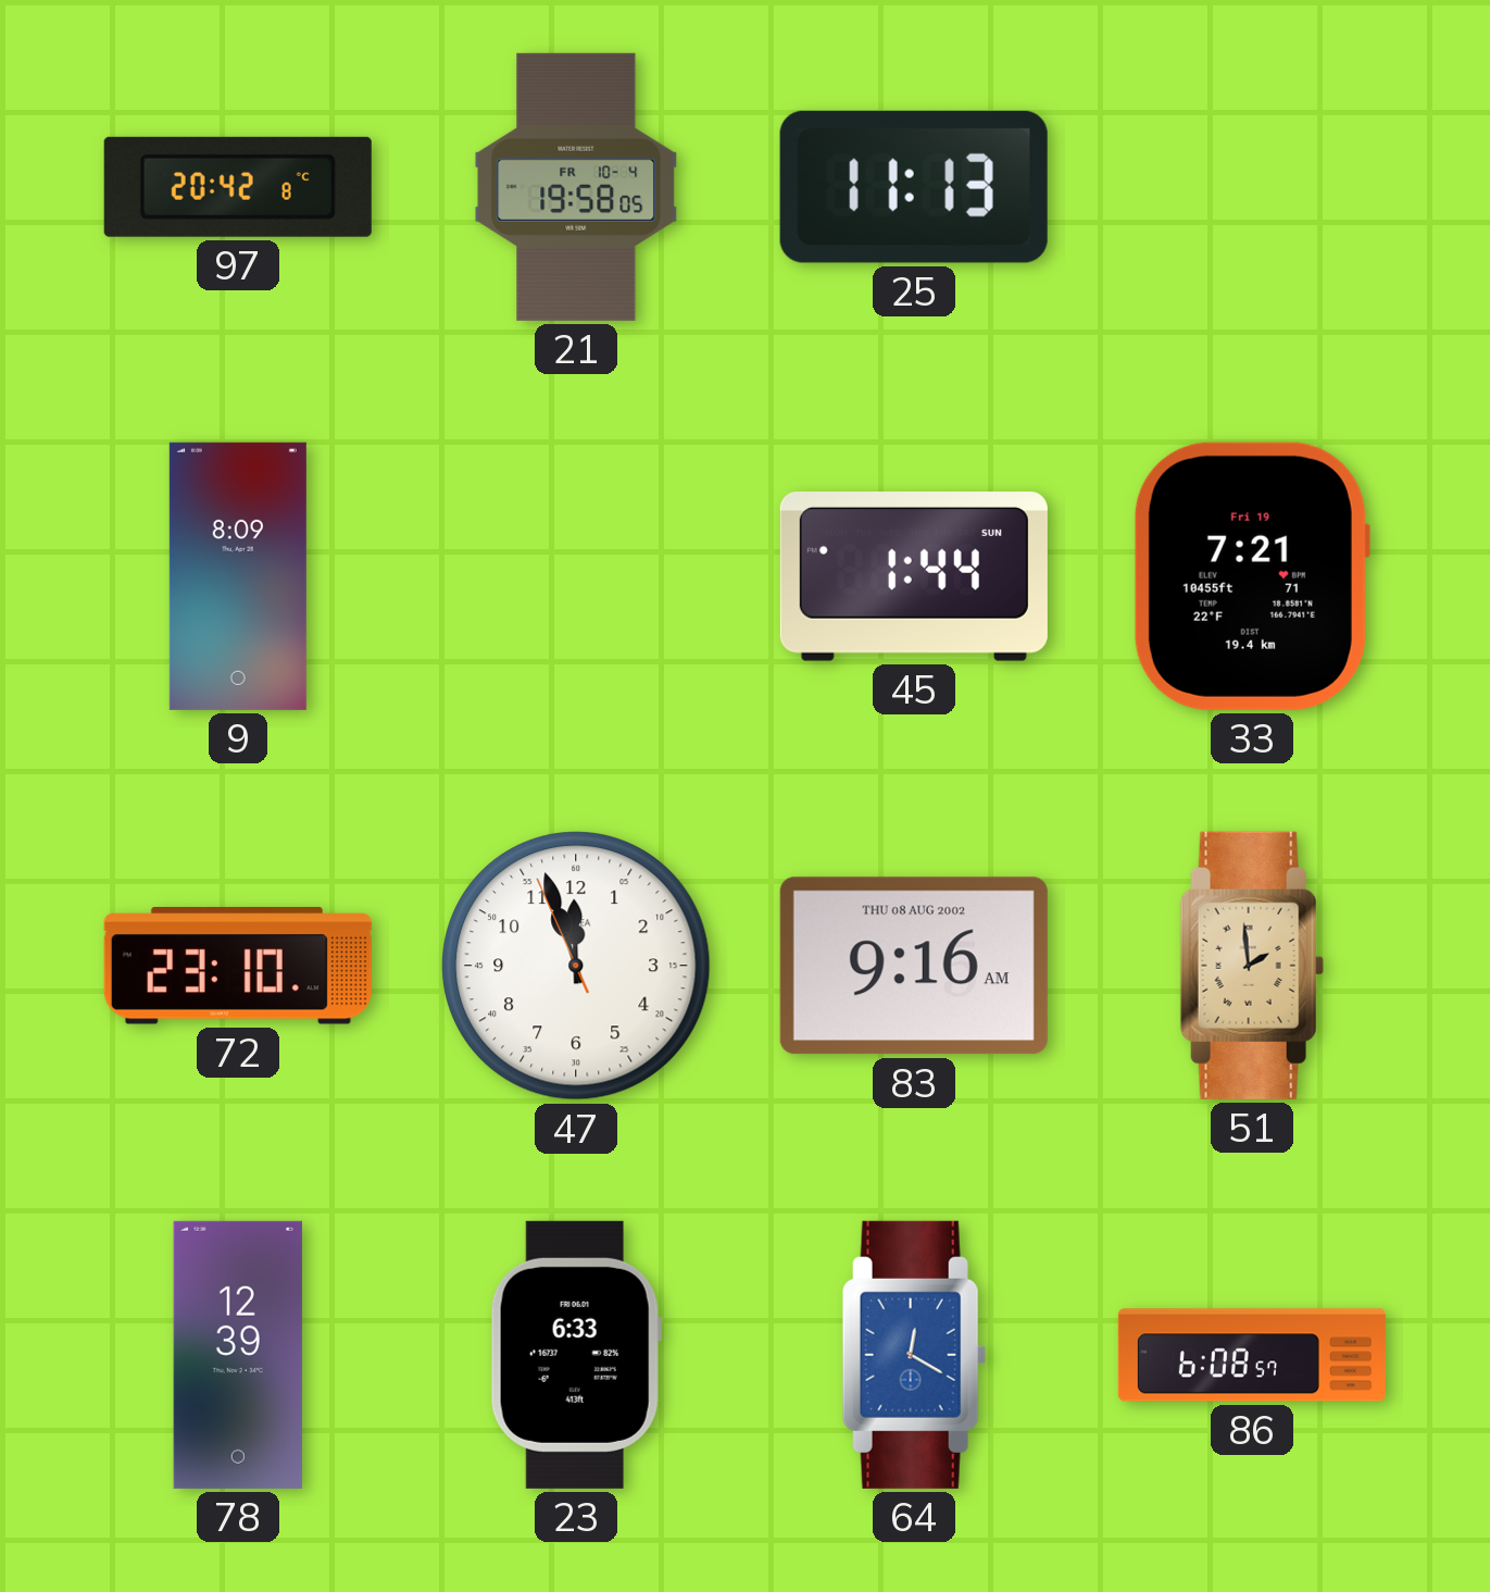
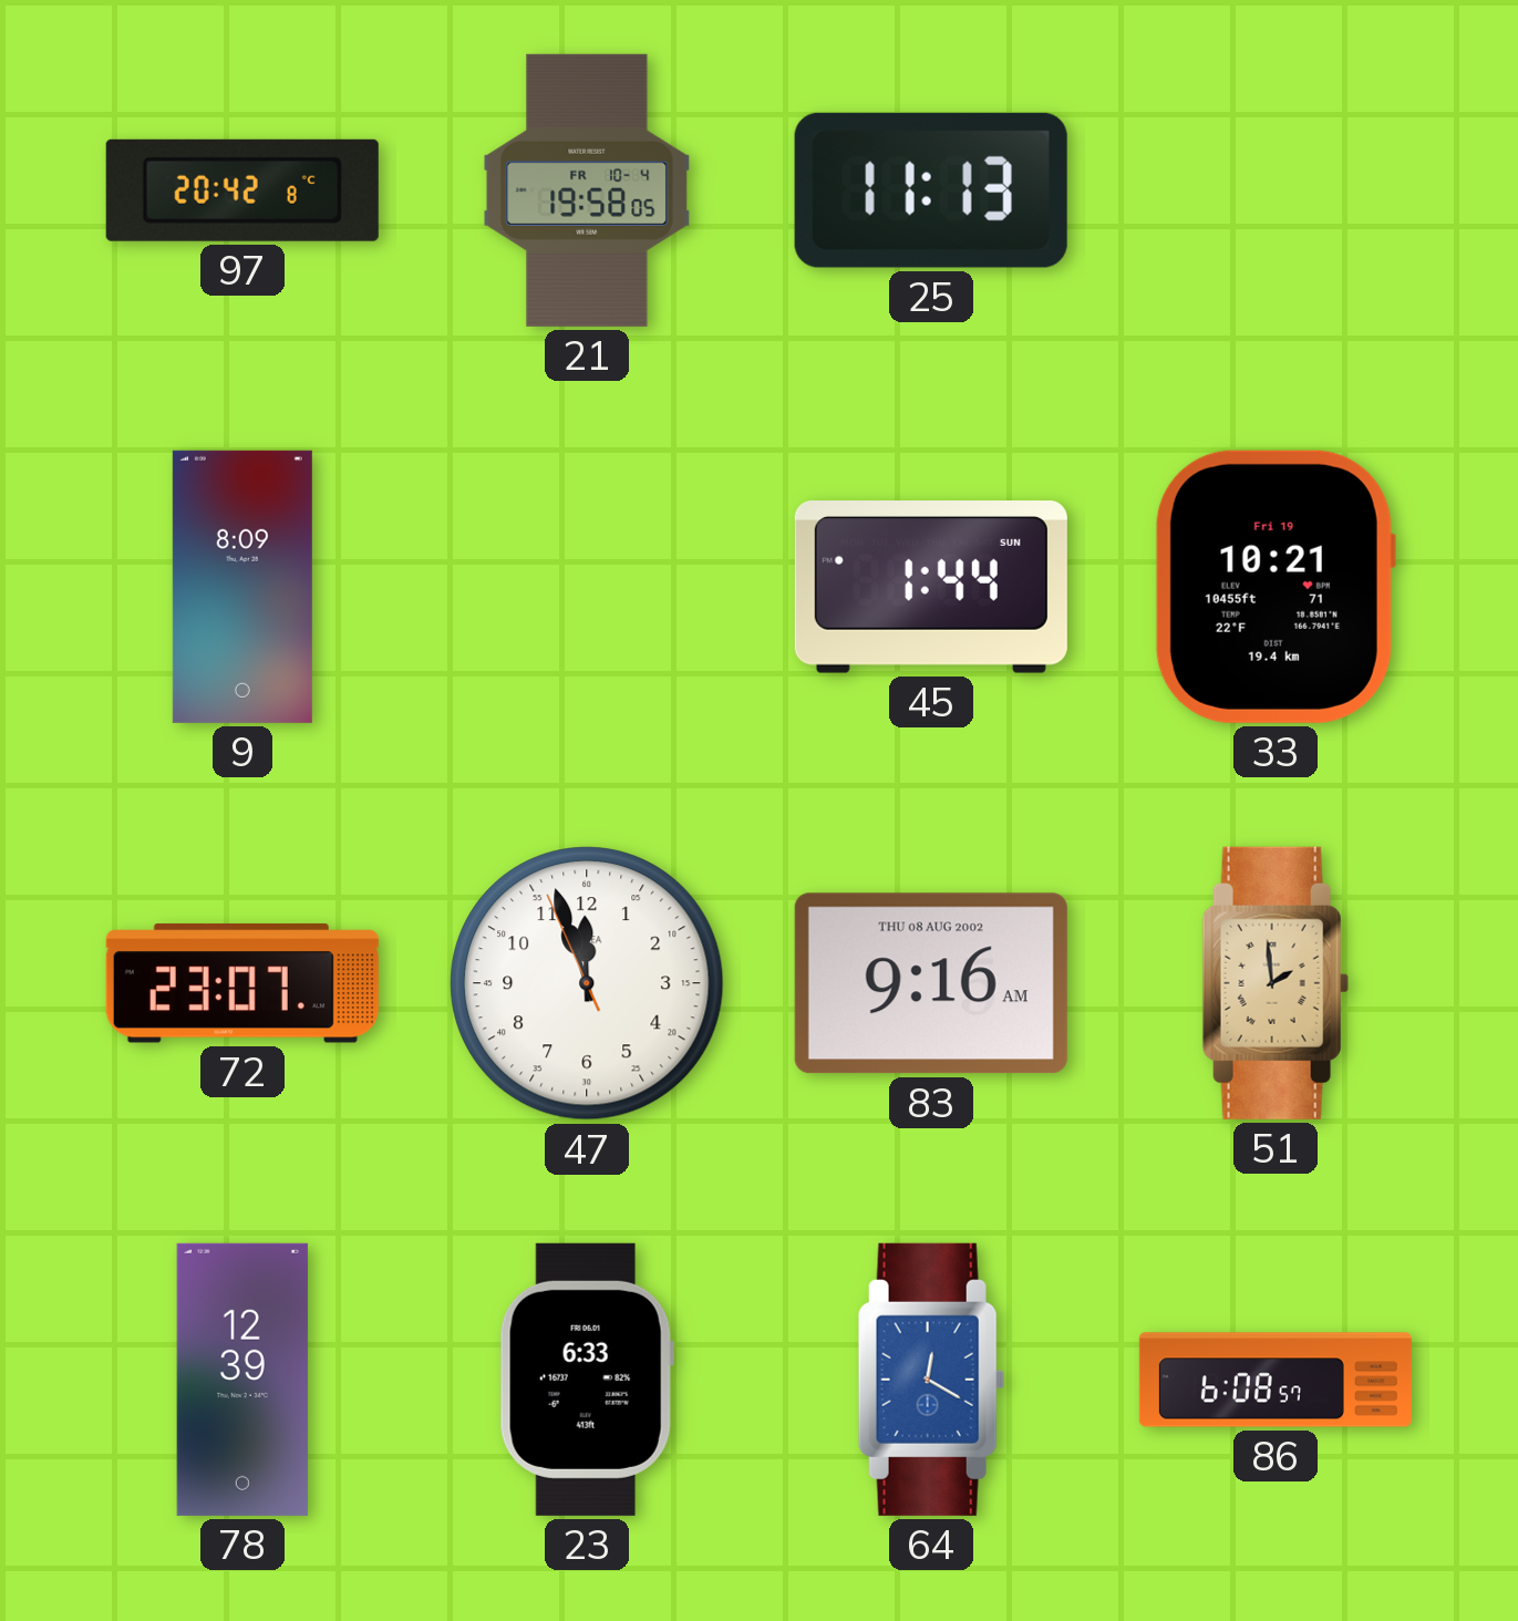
33: 7:21 -> 10:21
72: 23:10 -> 23:07
